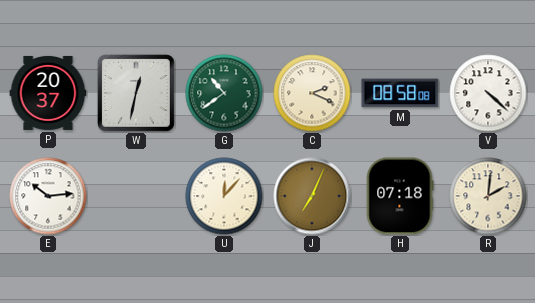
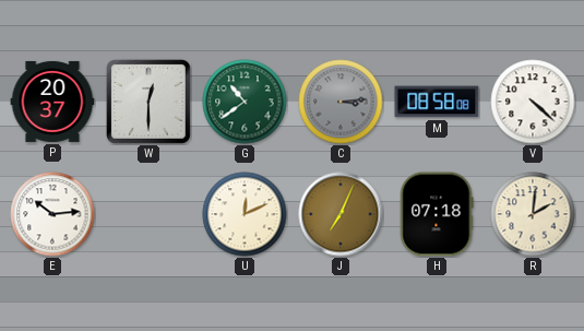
W: 12:32 -> 12:30
C: 2:19 -> 3:14
C dial: cream -> grey
U: 12:07 -> 12:11
